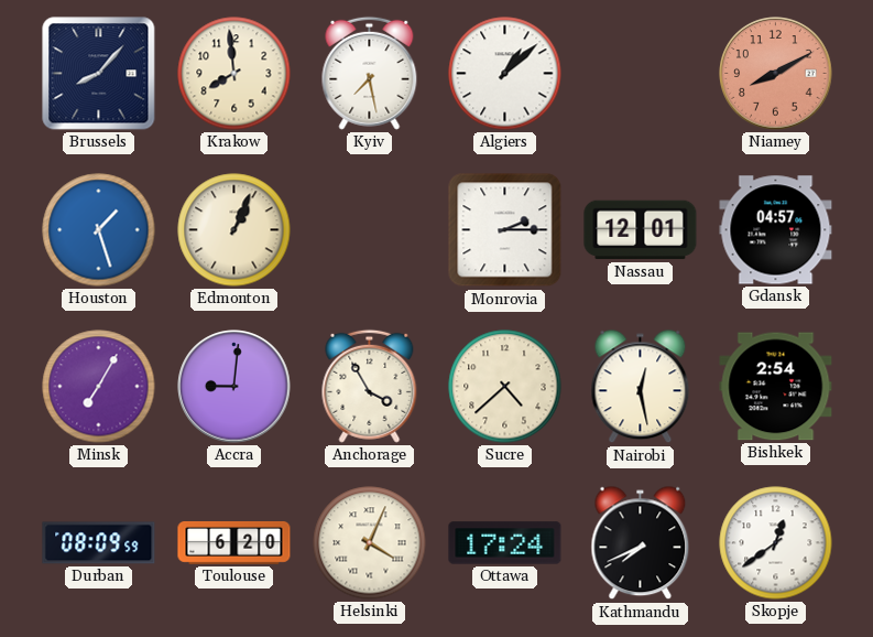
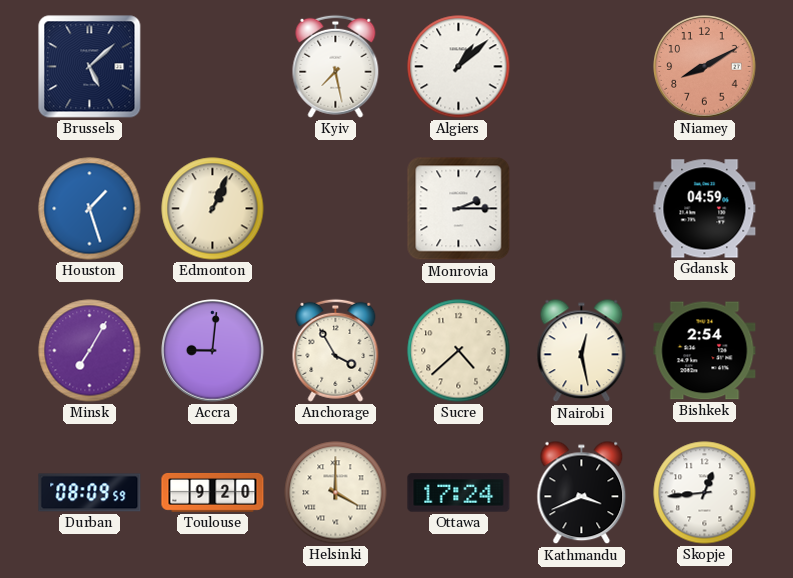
Brussels: 8:07 -> 5:08
Krakow: 7:59 -> none
Nassau: 12:01 -> none
Gdansk: 04:57 -> 04:59
Toulouse: 6:20 -> 9:20
Helsinki: 4:04 -> 4:00
Kathmandu: 7:41 -> 3:41
Skopje: 12:39 -> 12:44
